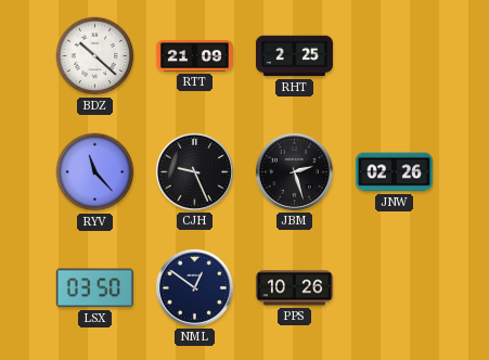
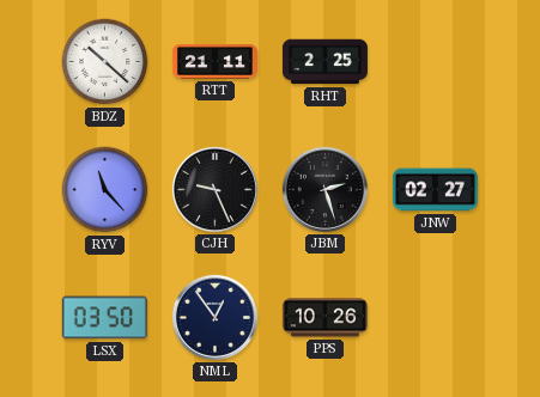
RTT: 21:09 -> 21:11
JNW: 02:26 -> 02:27
NML: 12:51 -> 12:54
